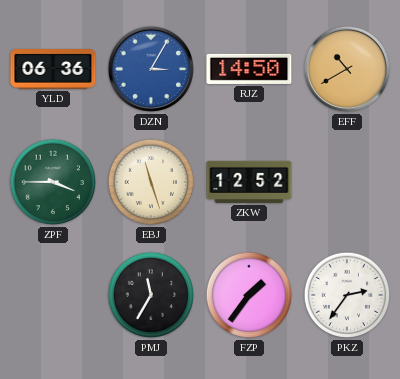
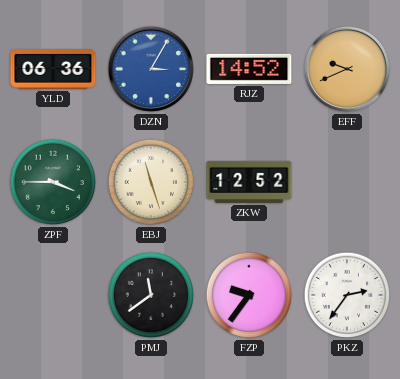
RJZ: 14:50 -> 14:52
EFF: 10:40 -> 9:41
PMJ: 11:35 -> 11:39
FZP: 1:36 -> 9:36
